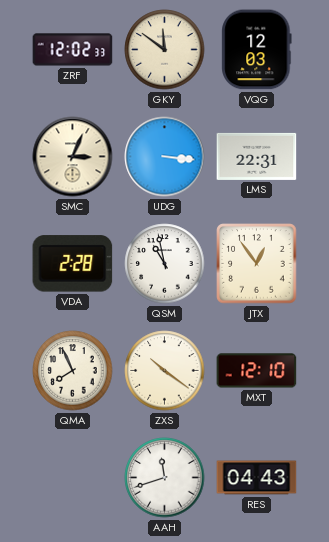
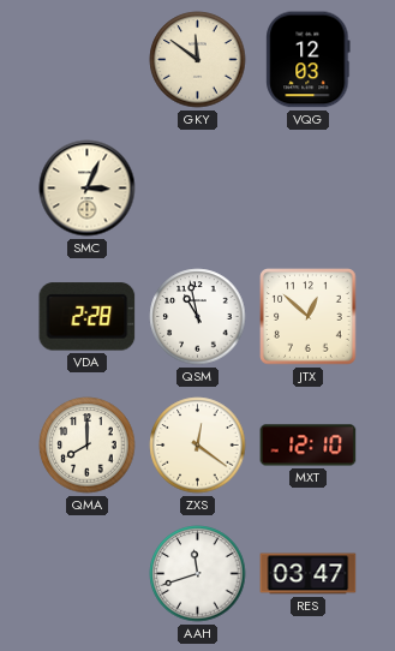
ZRF: 12:02 -> none
UDG: 3:16 -> none
LMS: 22:31 -> none
JTX: 12:54 -> 12:52
QMA: 7:56 -> 8:00
ZXS: 10:21 -> 12:21
RES: 04:43 -> 03:47
